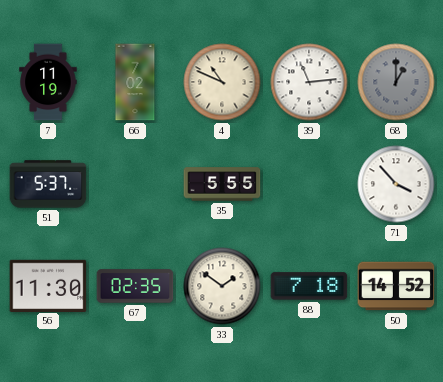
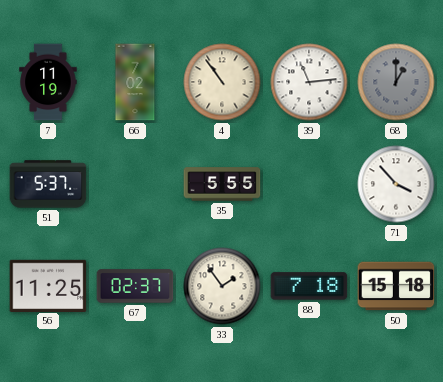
4: 10:49 -> 10:54
56: 11:30 -> 11:25
67: 02:35 -> 02:37
33: 1:51 -> 1:54
50: 14:52 -> 15:18
